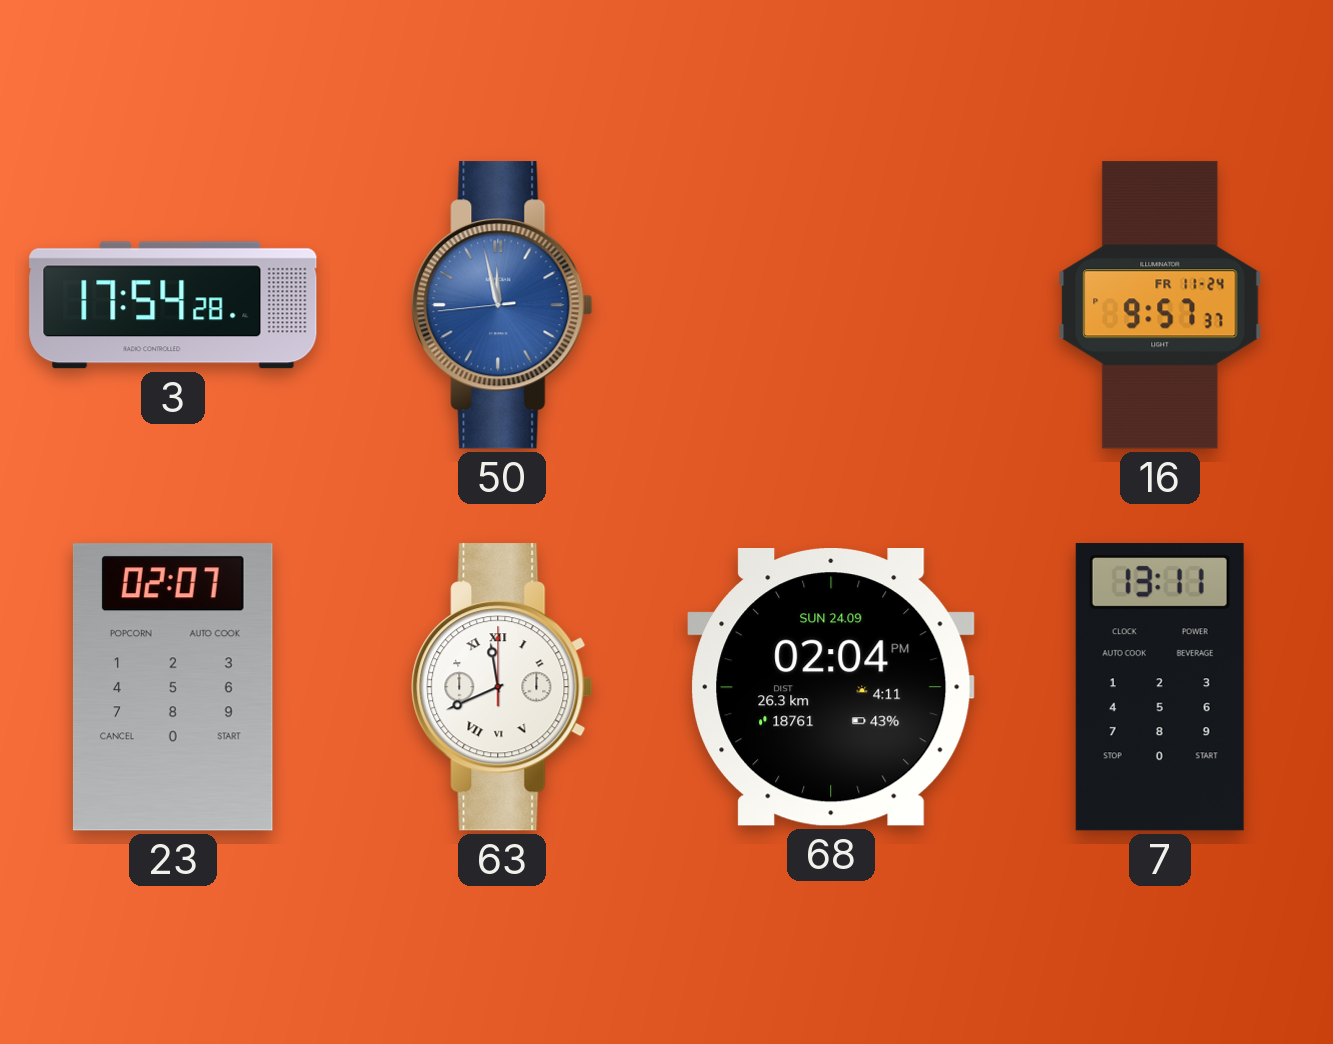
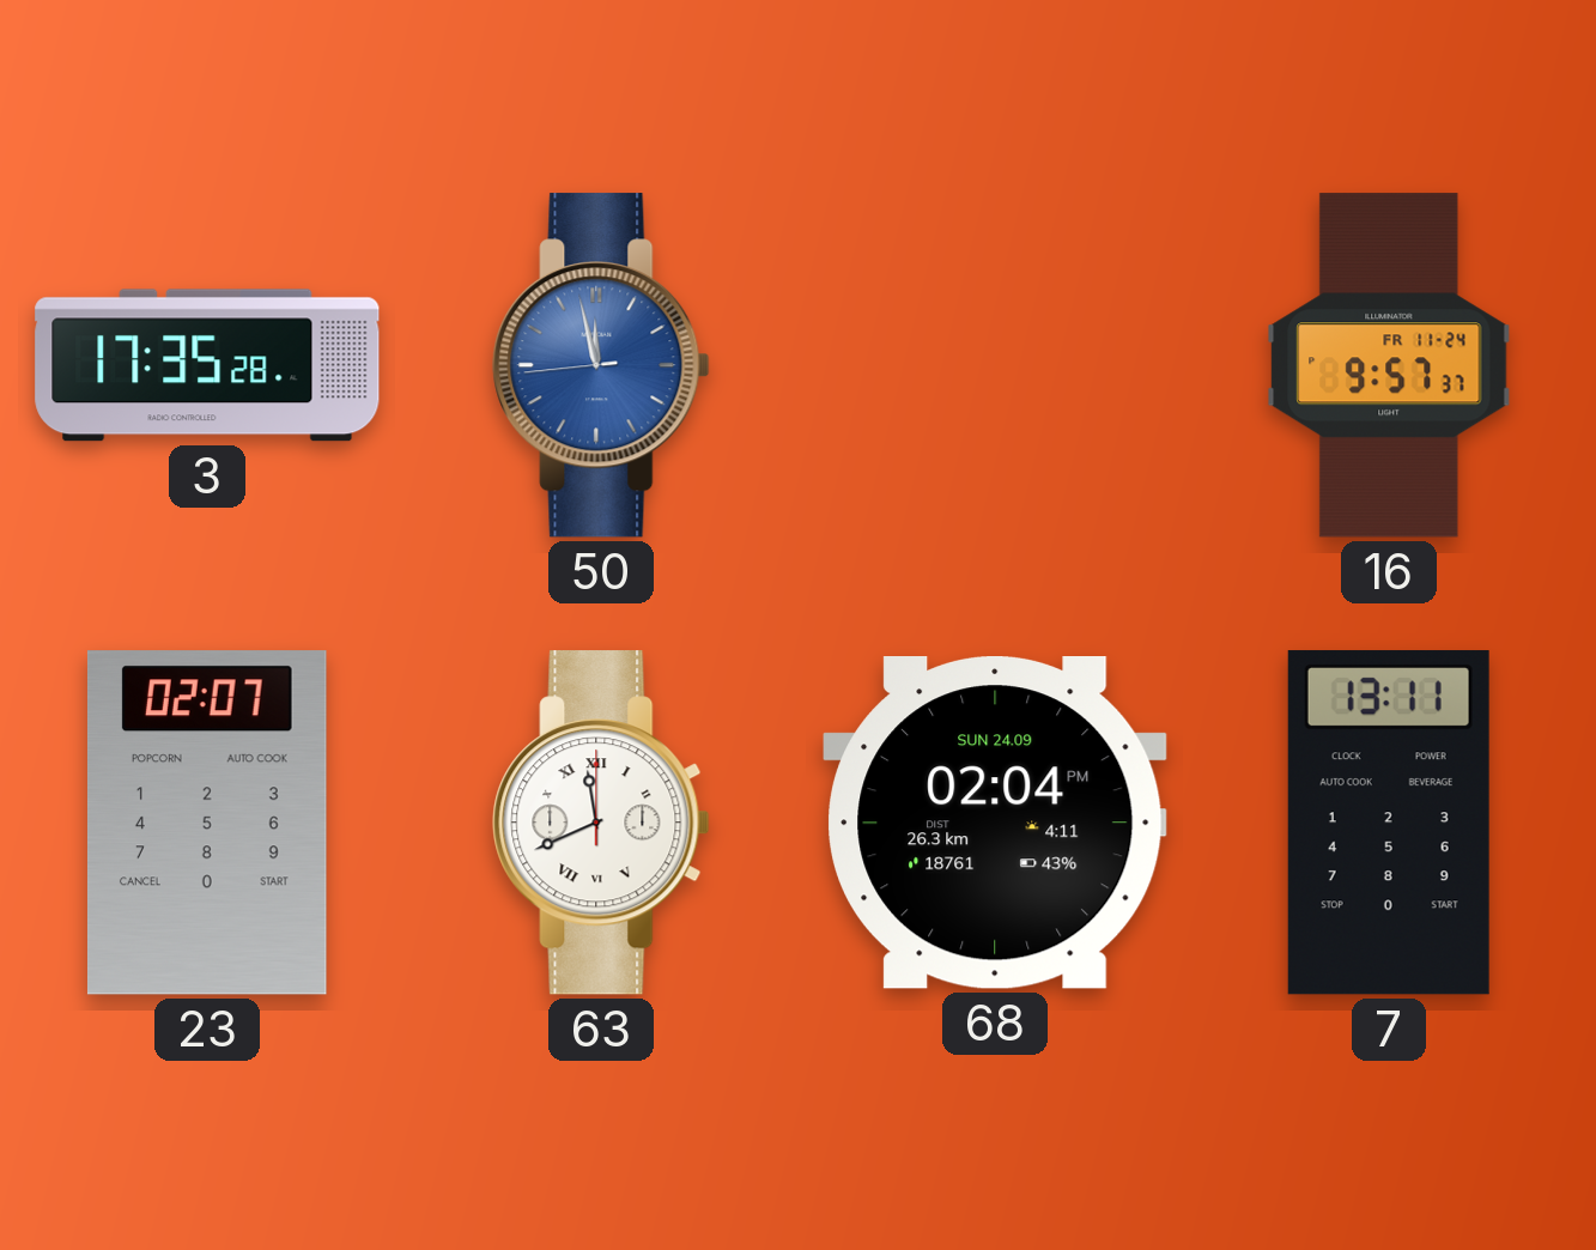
3: 17:54 -> 17:35
